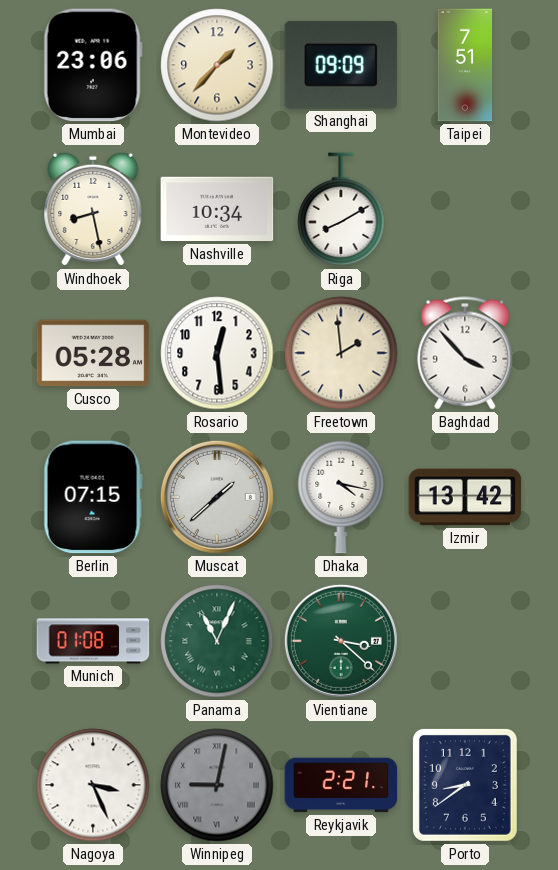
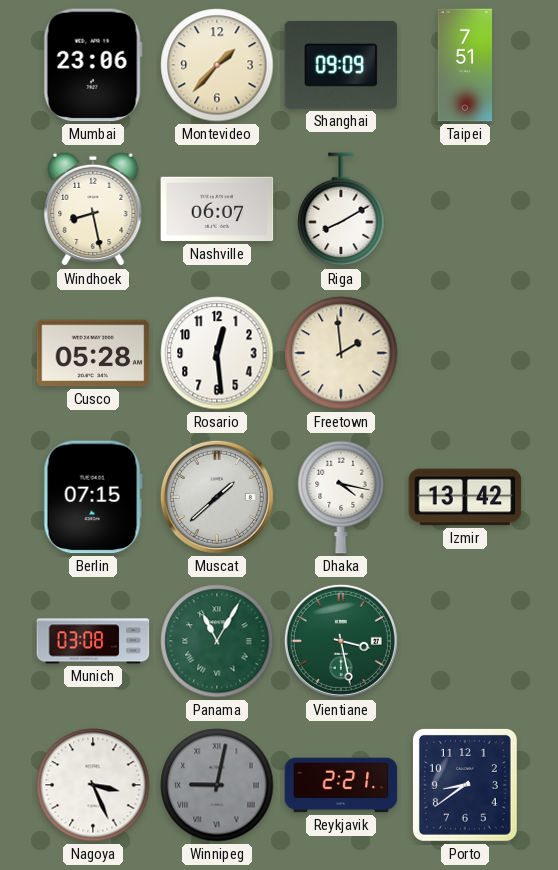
Nashville: 10:34 -> 06:07
Baghdad: 3:53 -> none
Munich: 01:08 -> 03:08
Panama: 11:04 -> 11:05
Vientiane: 3:22 -> 3:28
